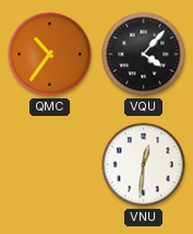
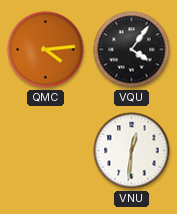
QMC: 10:36 -> 4:14
VQU: 4:07 -> 4:06
